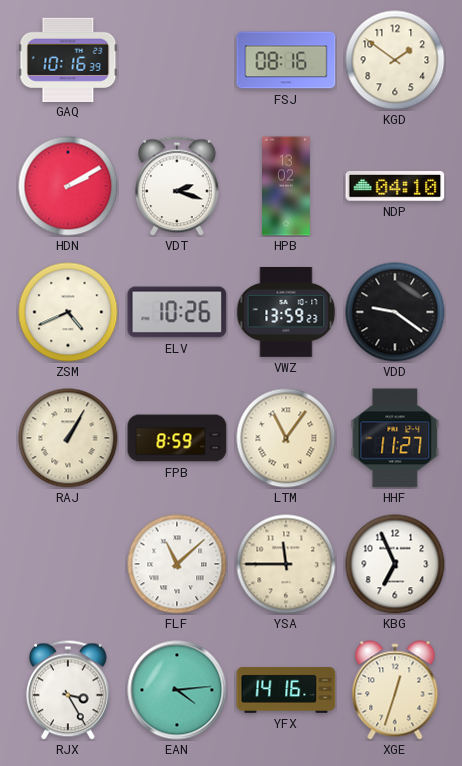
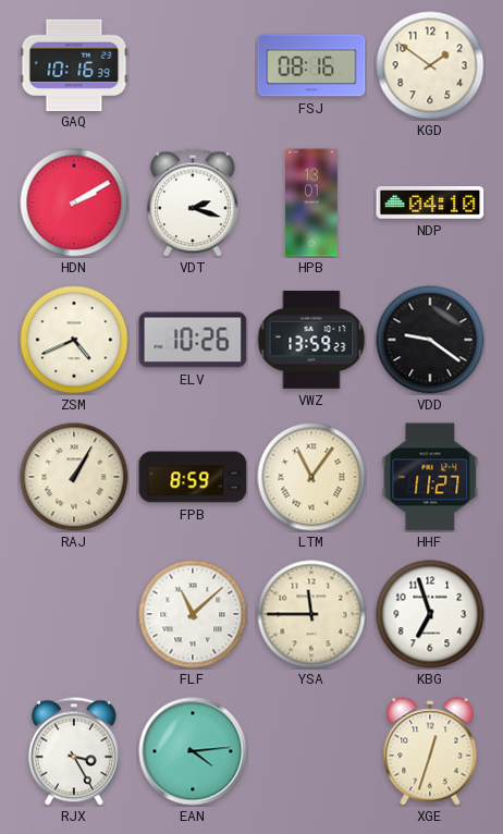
HPB: 13:02 -> 13:01
KBG: 6:56 -> 6:57
YFX: 14:16 -> none
